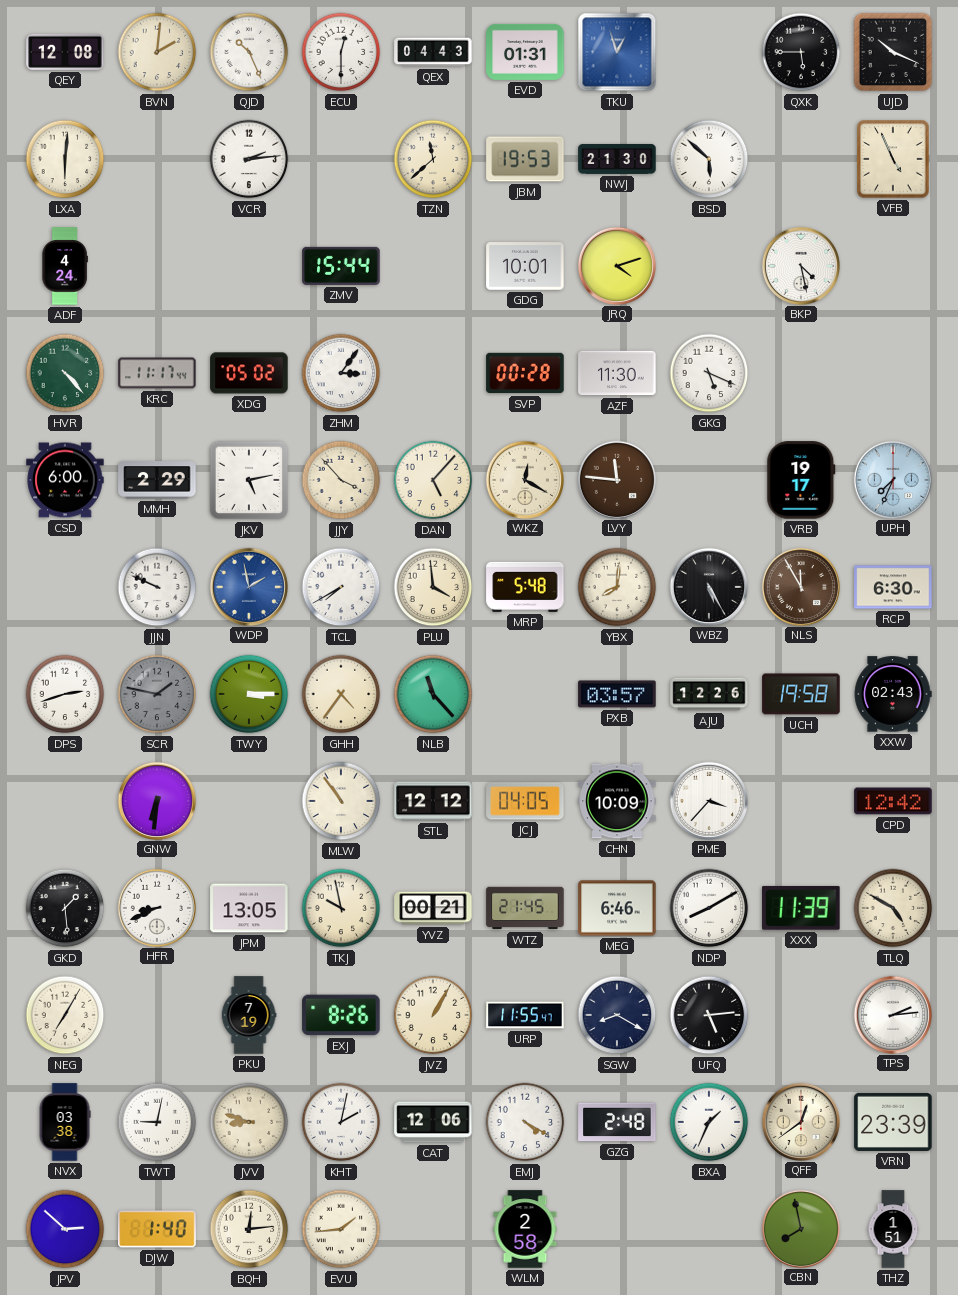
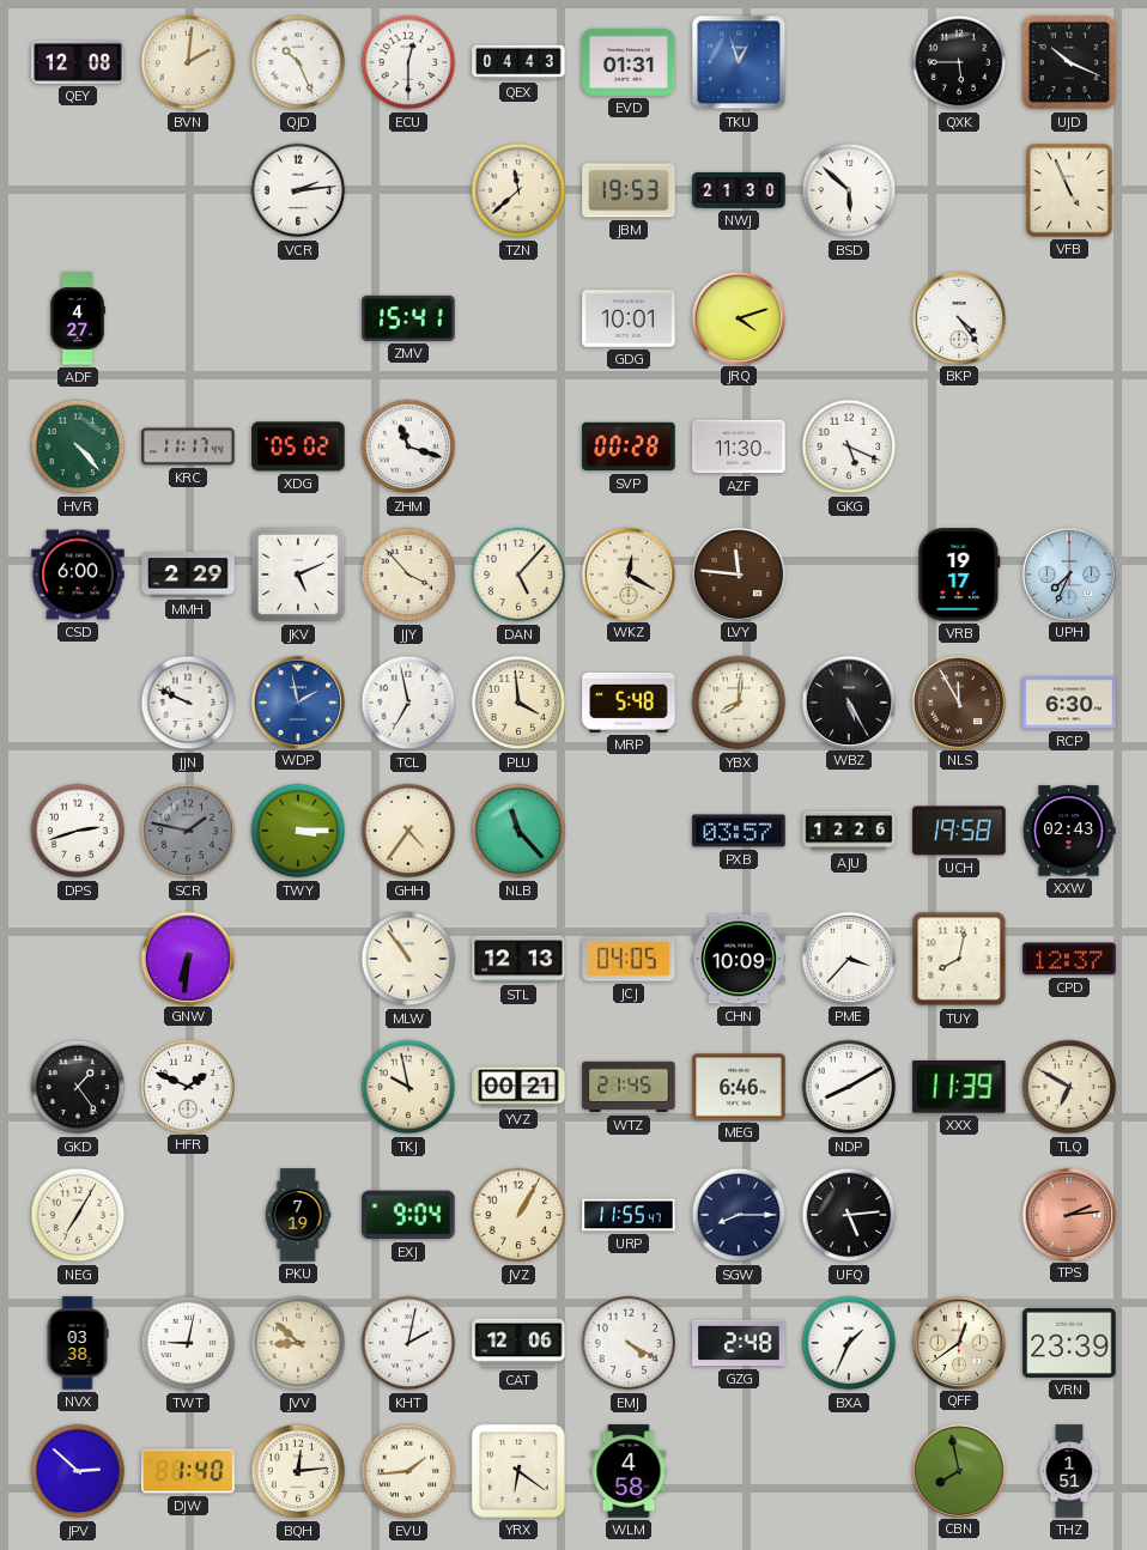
LXA: 6:01 -> none
ADF: 4:24 -> 4:27
ZMV: 15:44 -> 15:41
BKP: 4:28 -> 4:24
ZHM: 3:06 -> 11:18
JKV: 5:13 -> 5:11
TCL: 7:40 -> 6:58
STL: 12:12 -> 12:13
TUY: none -> 8:02
CPD: 12:42 -> 12:37
GKD: 1:29 -> 1:24
HFR: 8:41 -> 1:49
JPM: 13:05 -> none
TLQ: 4:50 -> 6:50
EXJ: 8:26 -> 9:04
SGW: 8:20 -> 8:15
TPS dial: white -> salmon
JVV: 8:48 -> 8:52
YRX: none -> 6:21
WLM: 2:58 -> 4:58
